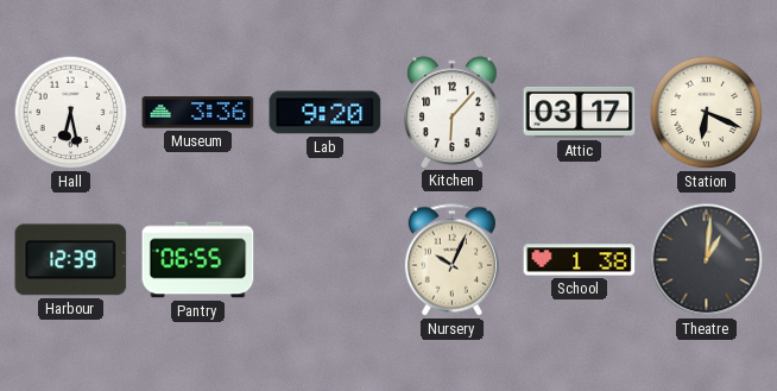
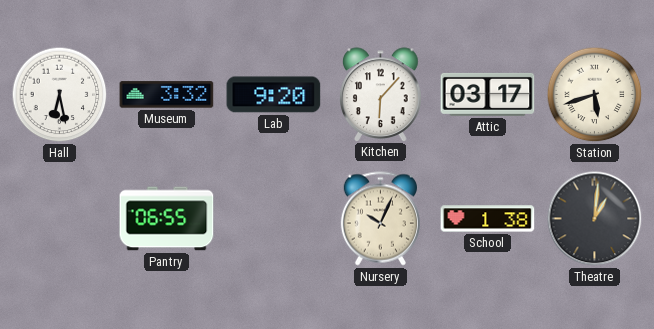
Museum: 3:36 -> 3:32
Station: 6:19 -> 5:42
Harbour: 12:39 -> none
